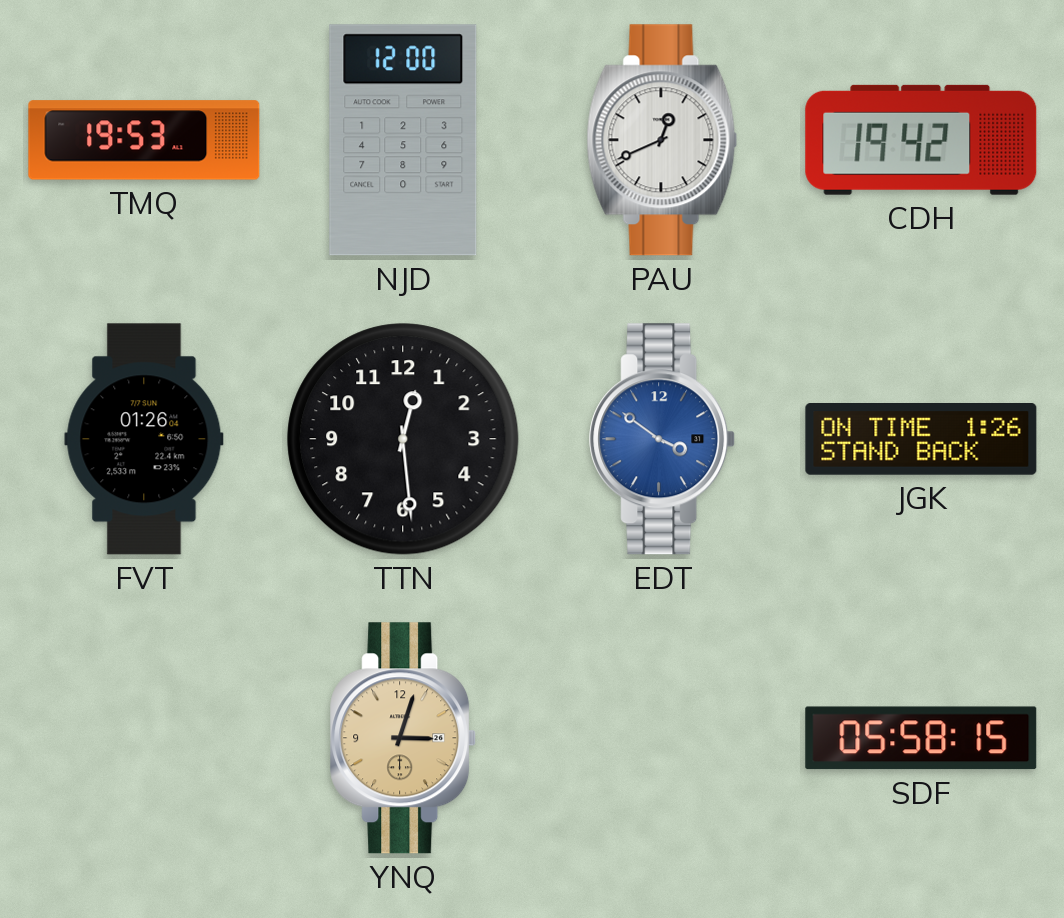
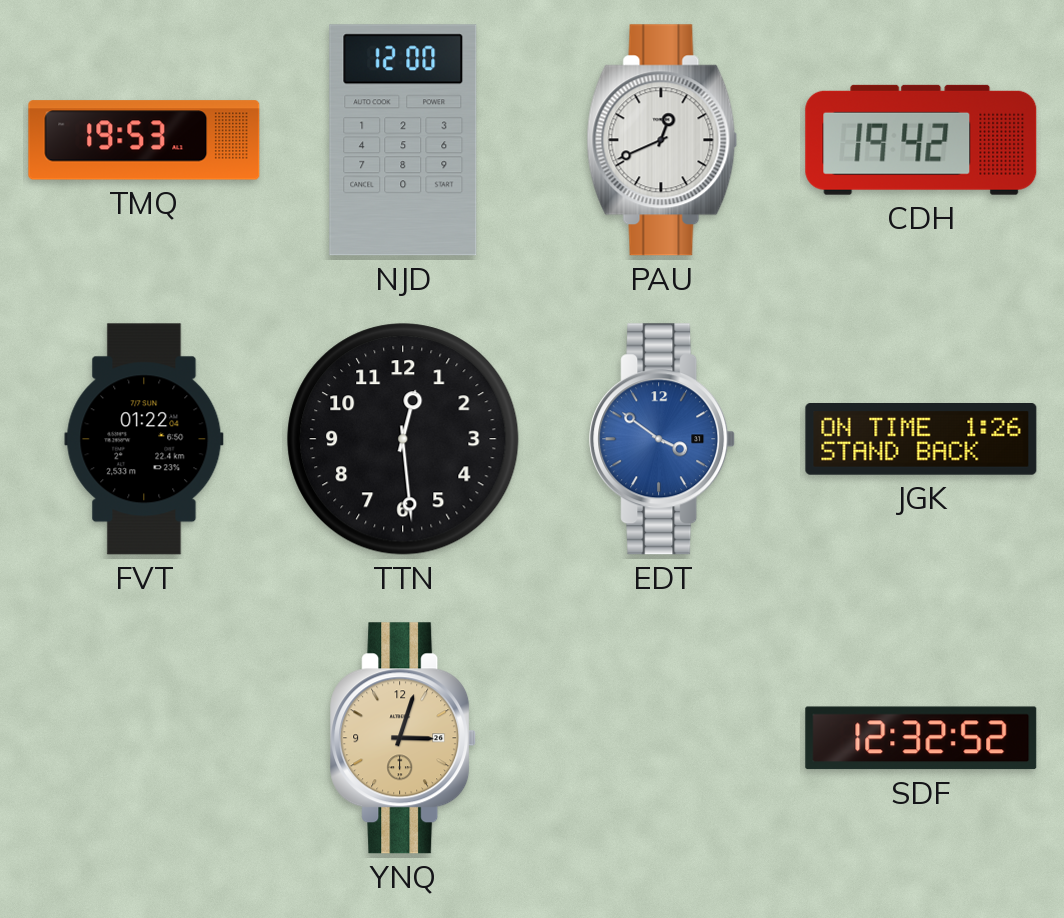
FVT: 01:26 -> 01:22
SDF: 05:58 -> 12:32
